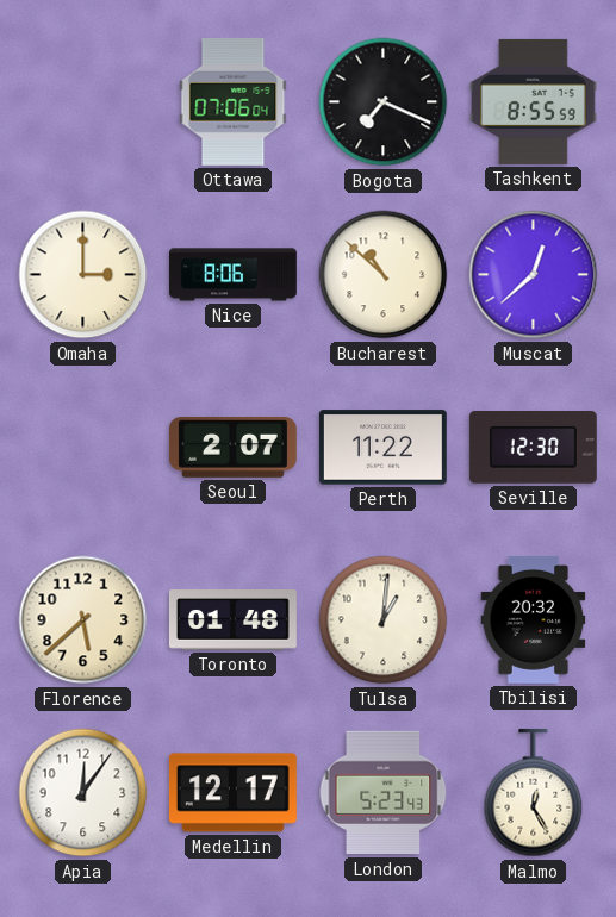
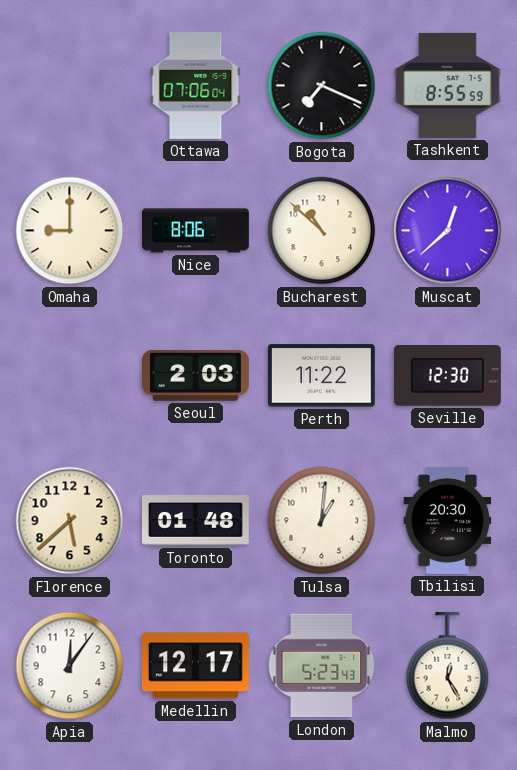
Omaha: 3:00 -> 9:00
Seoul: 2:07 -> 2:03
Tbilisi: 20:32 -> 20:30
